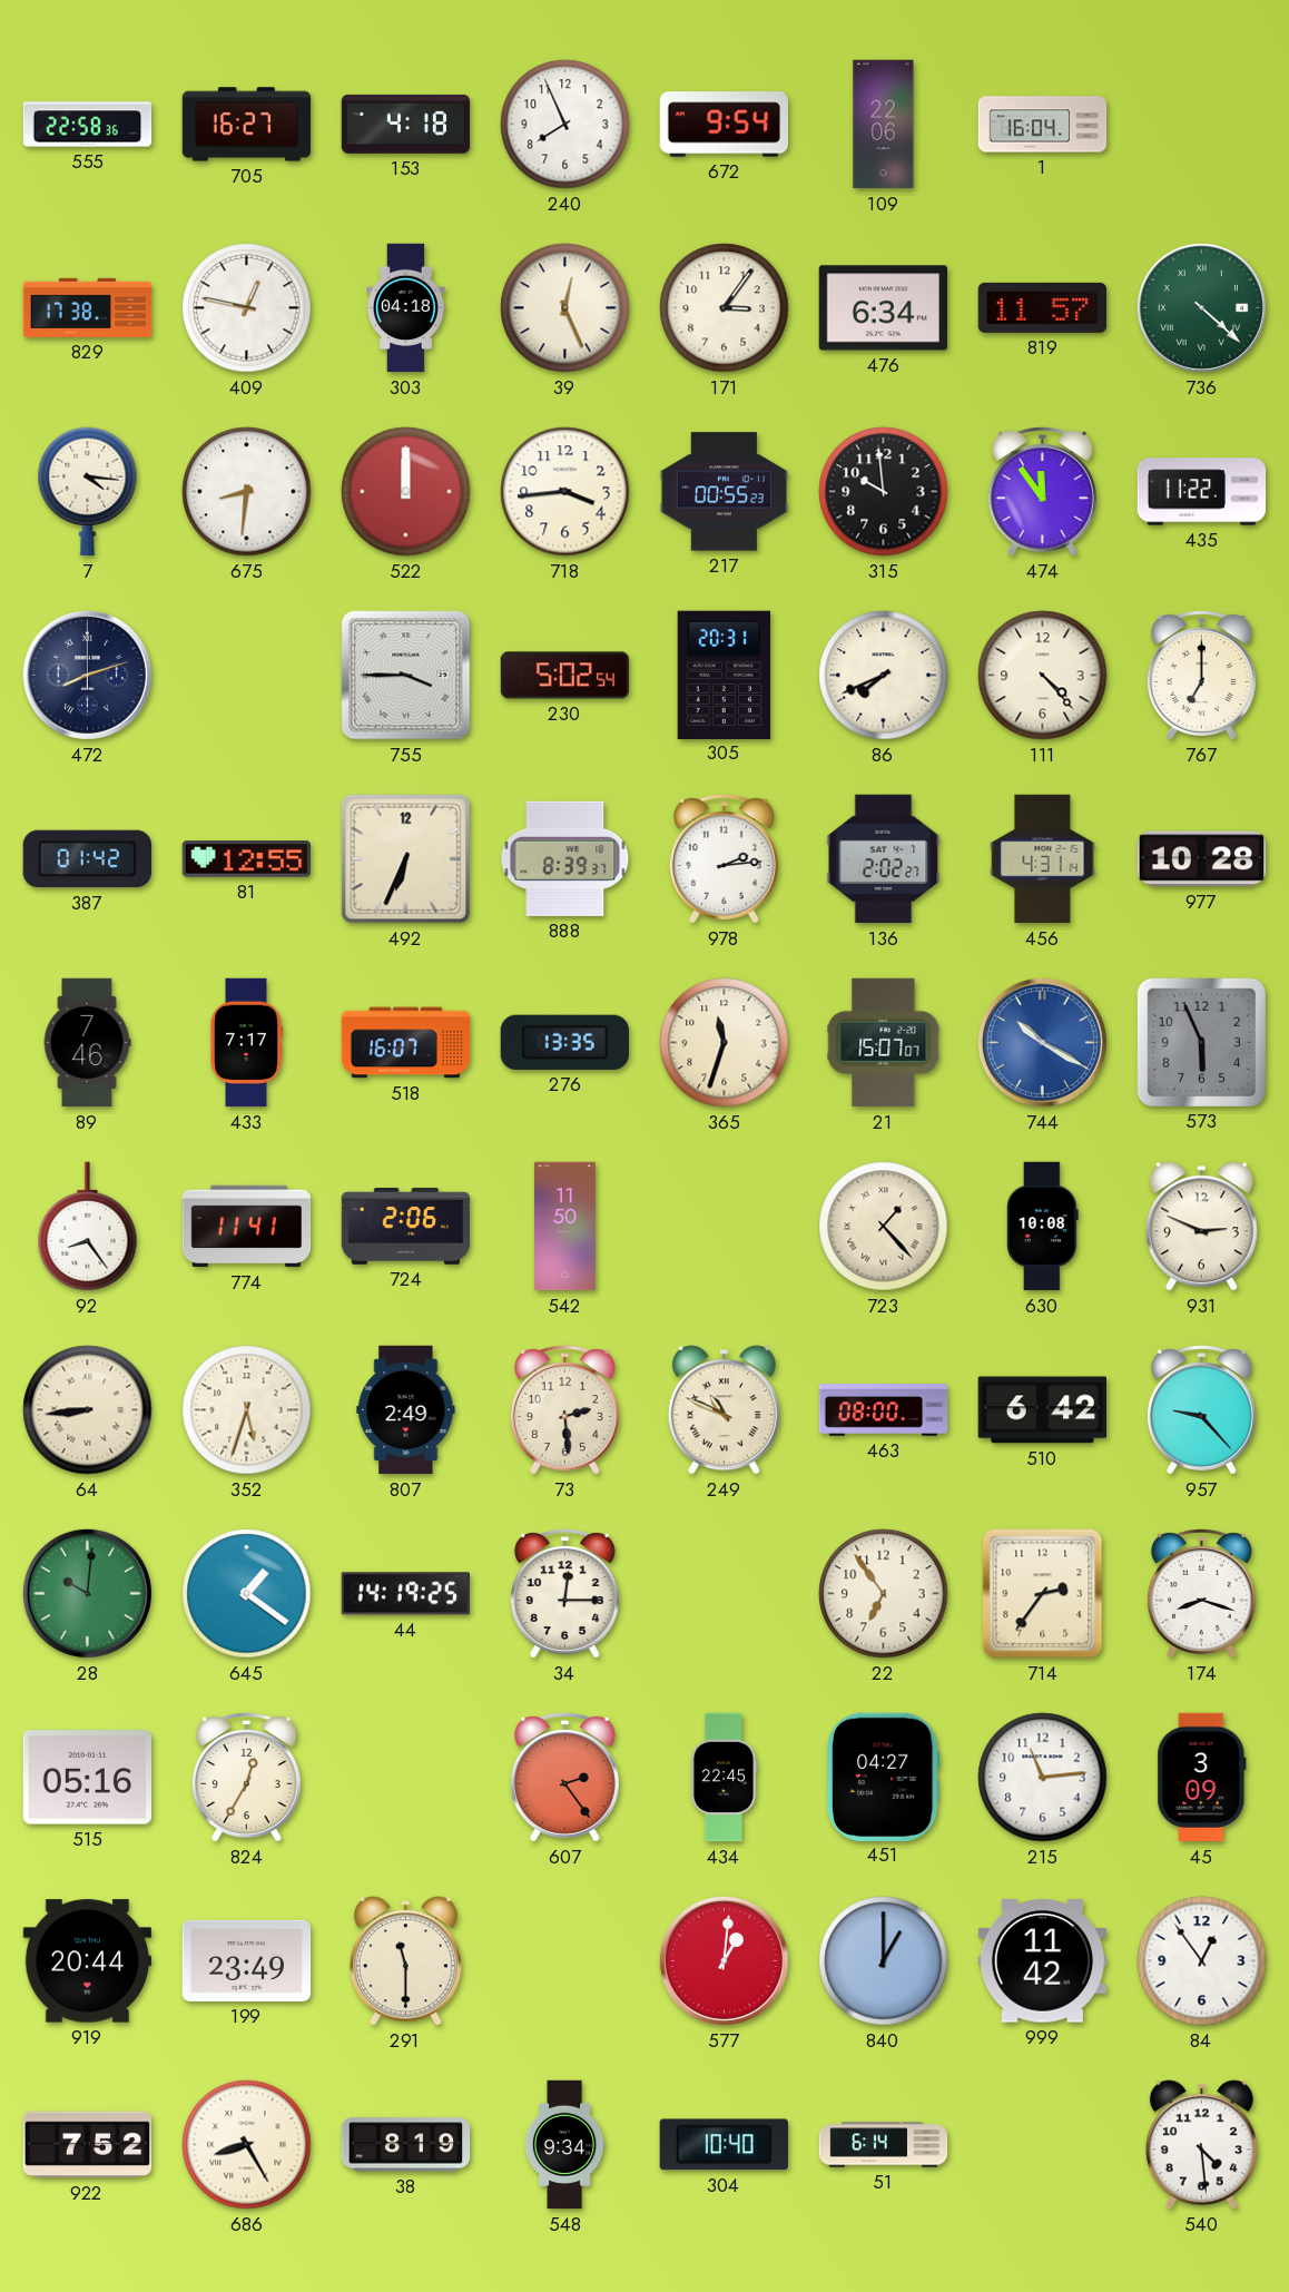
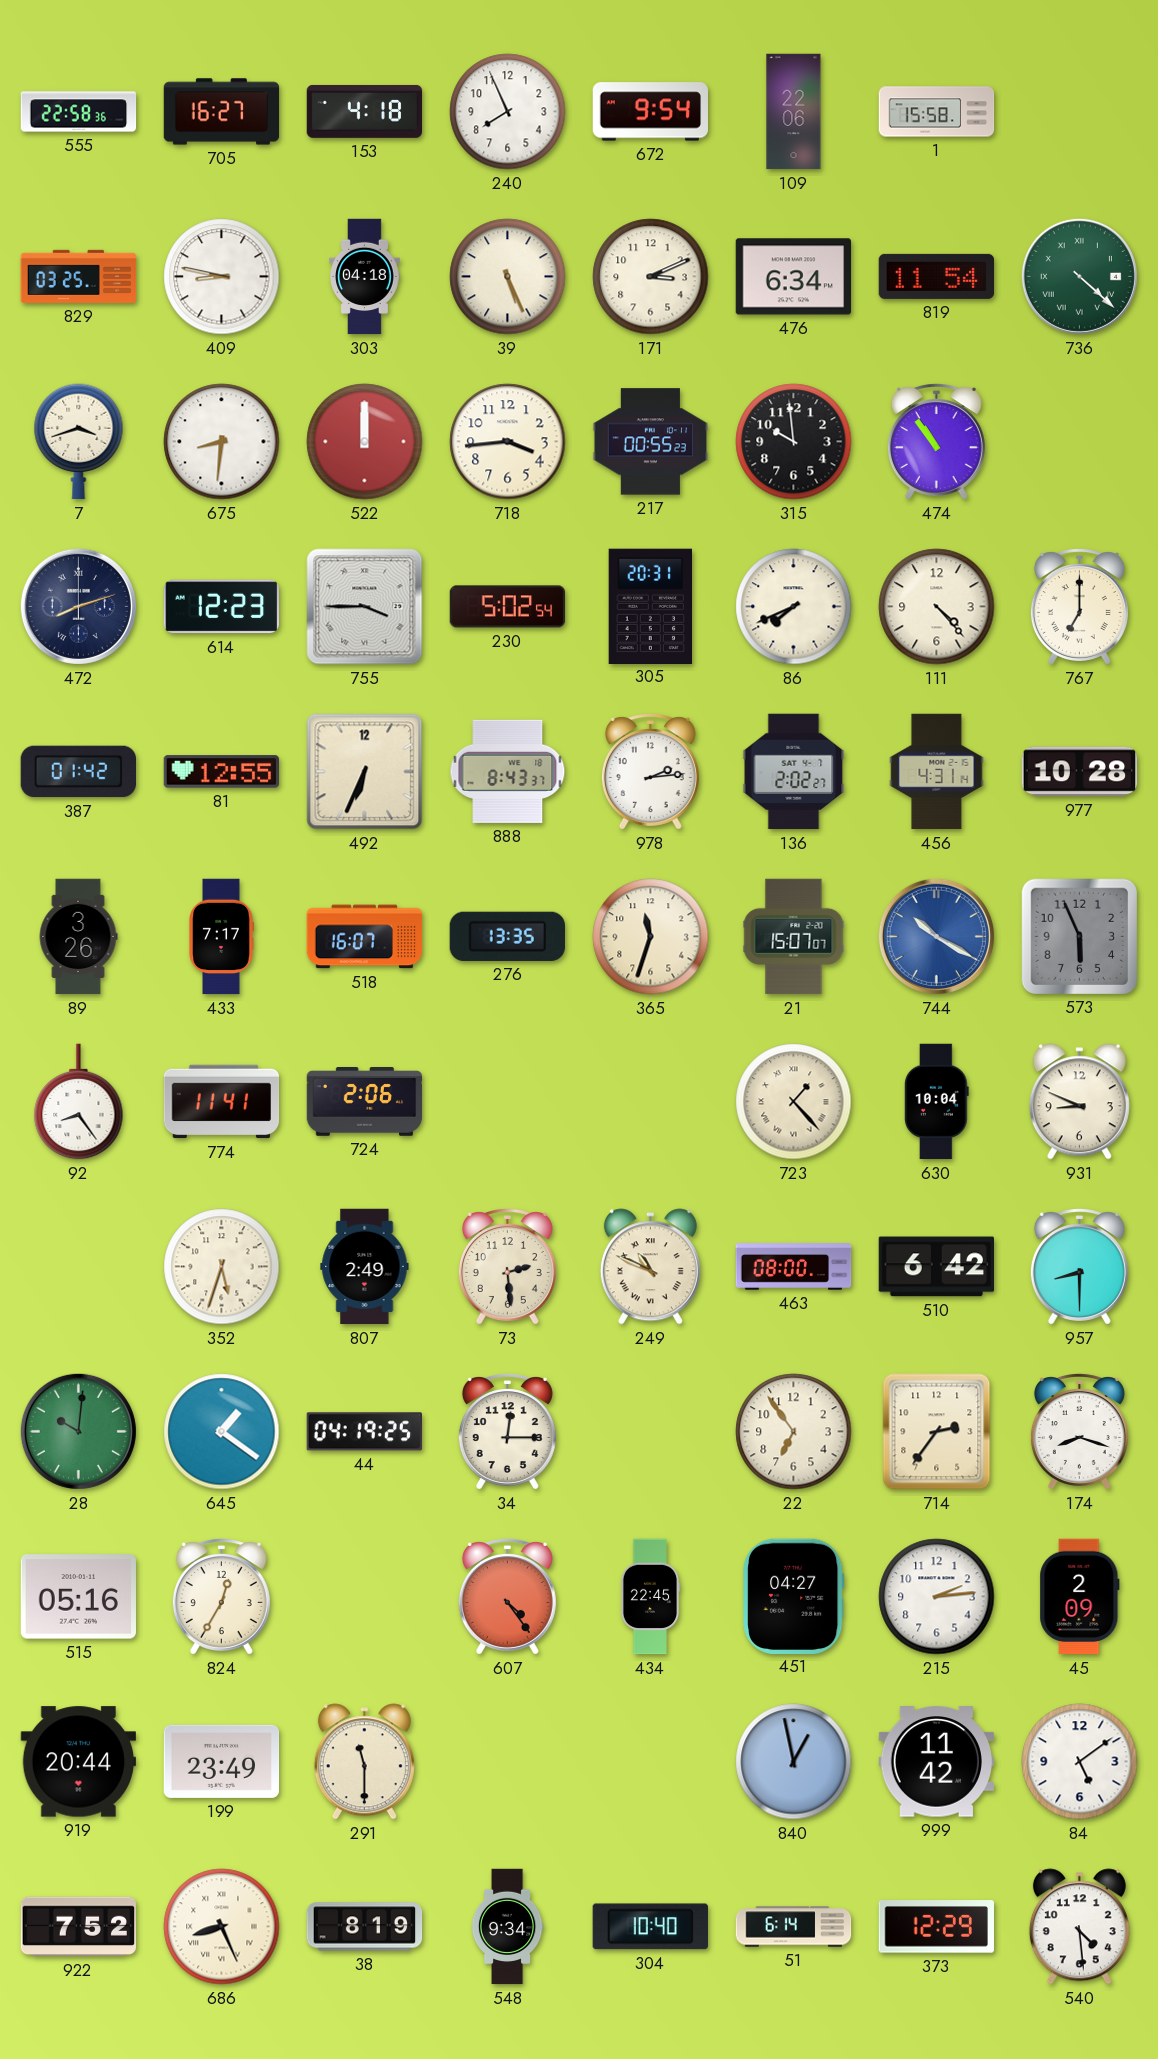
1: 16:04 -> 15:58
829: 17:38 -> 03:25
409: 12:47 -> 8:47
39: 12:26 -> 5:26
171: 3:06 -> 3:11
819: 11:57 -> 11:54
7: 4:16 -> 3:42
474: 11:54 -> 10:54
435: 11:22 -> none
614: none -> 12:23
888: 8:39 -> 8:43
89: 7:46 -> 3:26
542: 11:50 -> none
630: 10:08 -> 10:04
931: 2:49 -> 8:49
64: 8:44 -> none
957: 9:23 -> 8:30
44: 14:19 -> 04:19
607: 2:24 -> 4:24
215: 11:14 -> 2:14
45: 3:09 -> 2:09
577: 1:01 -> none
840: 1:00 -> 12:58
84: 12:54 -> 5:09
686: 8:25 -> 8:26
373: none -> 12:29
